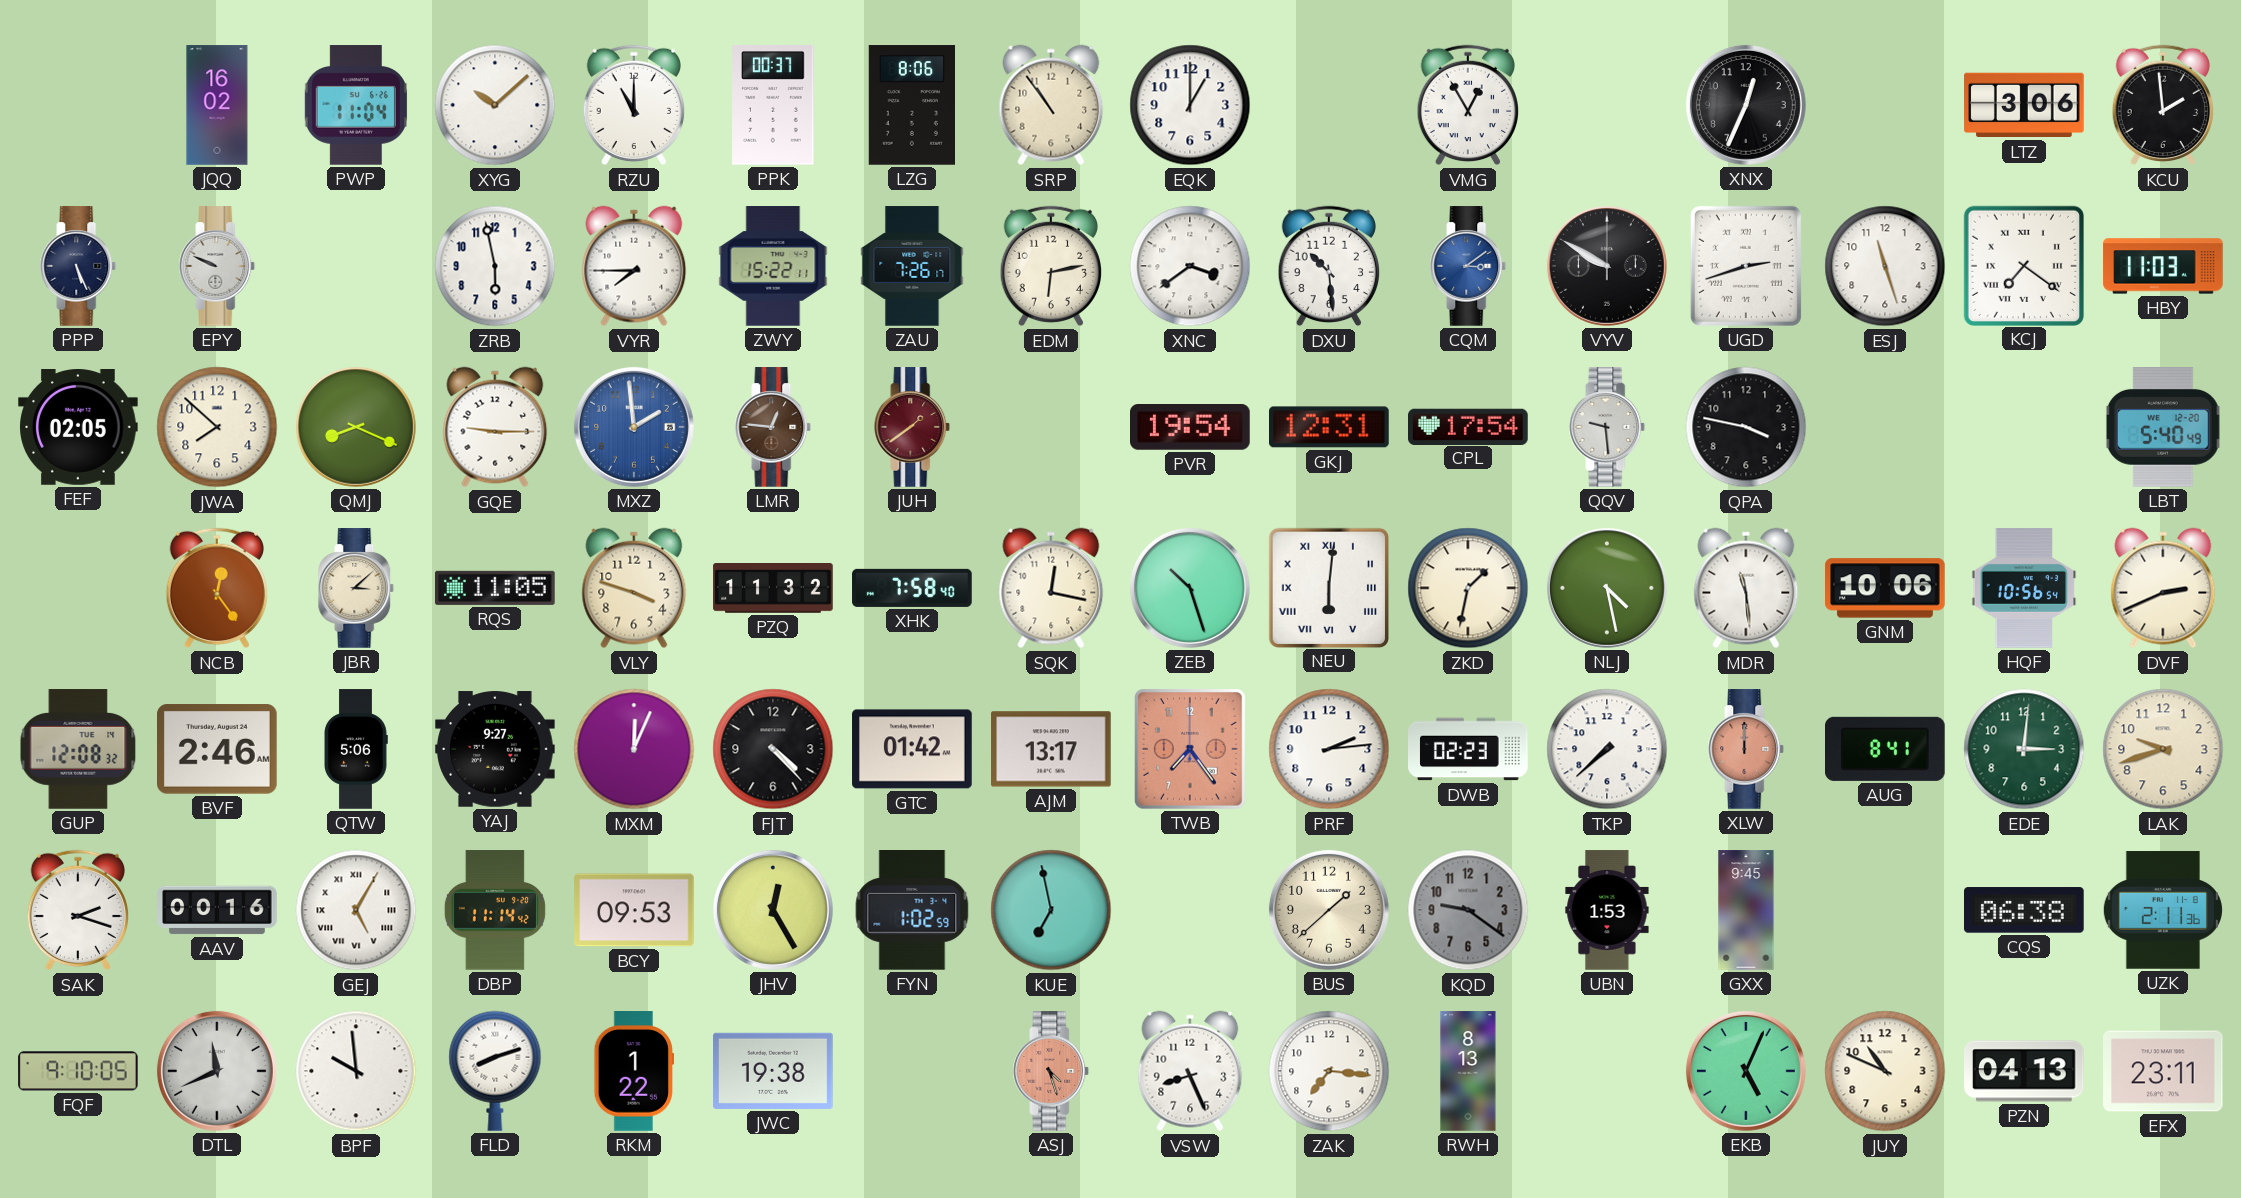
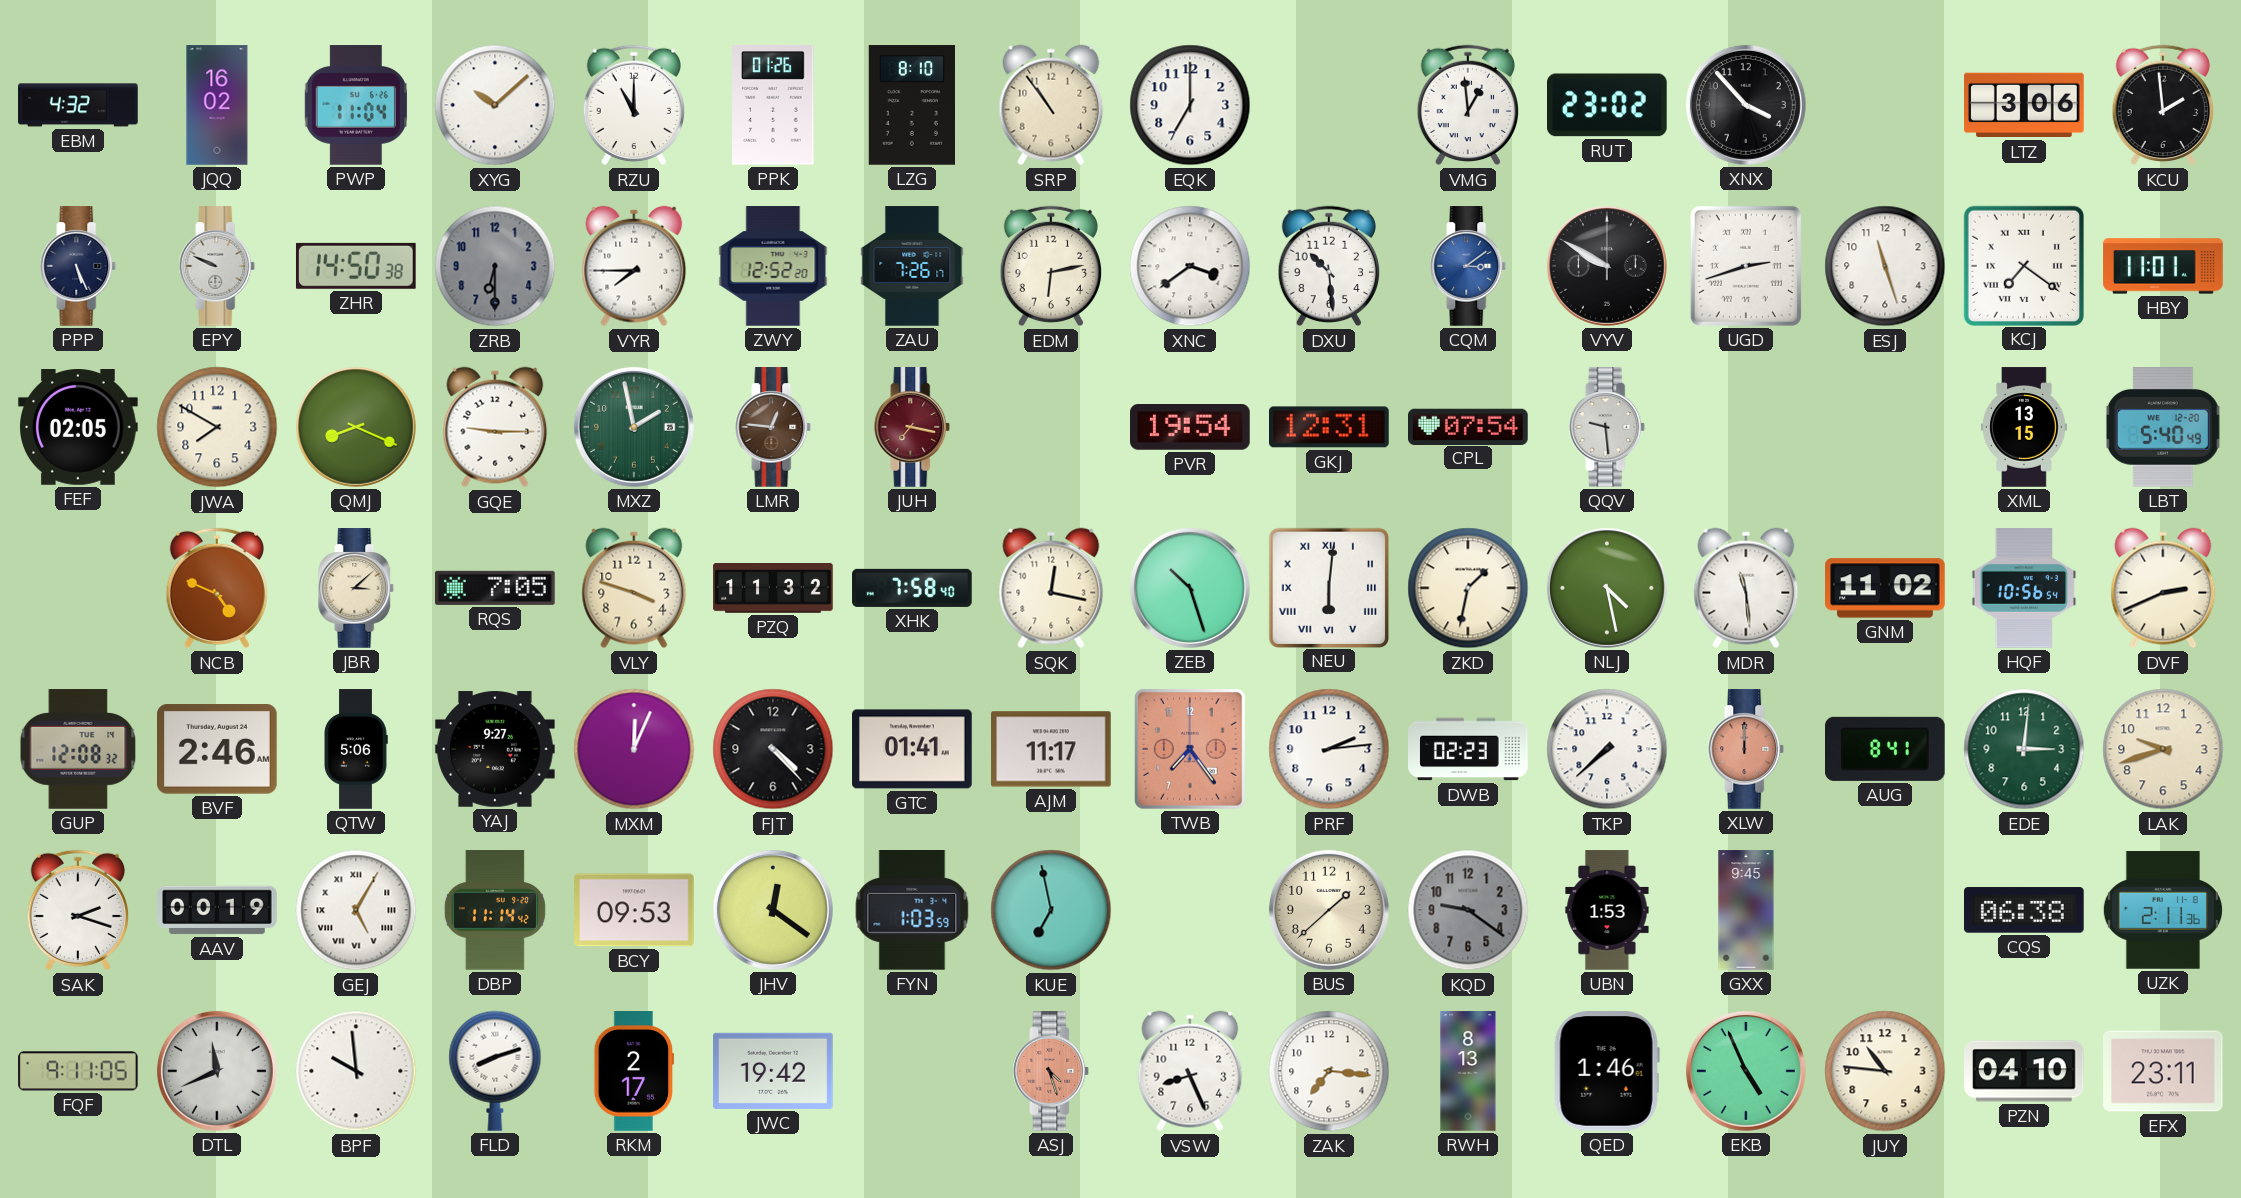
EBM: none -> 4:32
PPK: 00:37 -> 01:26
LZG: 8:06 -> 8:10
EQK: 1:00 -> 7:00
VMG: 12:55 -> 12:59
RUT: none -> 23:02
XNX: 12:34 -> 3:53
ZHR: none -> 14:50
ZRB: 5:58 -> 6:30
ZRB dial: white -> grey
ZWY: 15:22 -> 12:52
HBY: 11:03 -> 11:01
JWA: 7:52 -> 7:50
MXZ: 1:59 -> 1:58
MXZ dial: blue -> green
JUH: 1:39 -> 7:17
CPL: 17:54 -> 07:54
QPA: 3:47 -> none
XML: none -> 13:15
NCB: 12:24 -> 4:49
RQS: 11:05 -> 7:05
GNM: 10:06 -> 11:02
GTC: 01:42 -> 01:41
AJM: 13:17 -> 11:17
AAV: 00:16 -> 00:19
JHV: 12:25 -> 12:21
FYN: 1:02 -> 1:03
FQF: 9:10 -> 9:11
RKM: 1:22 -> 2:17
JWC: 19:38 -> 19:42
QED: none -> 1:46
EKB: 5:04 -> 4:56
JUY: 10:49 -> 10:46
PZN: 04:13 -> 04:10
